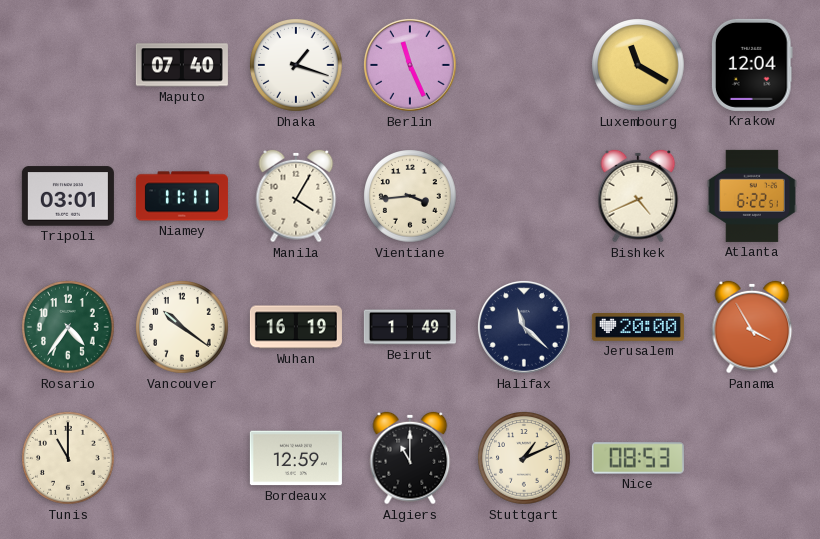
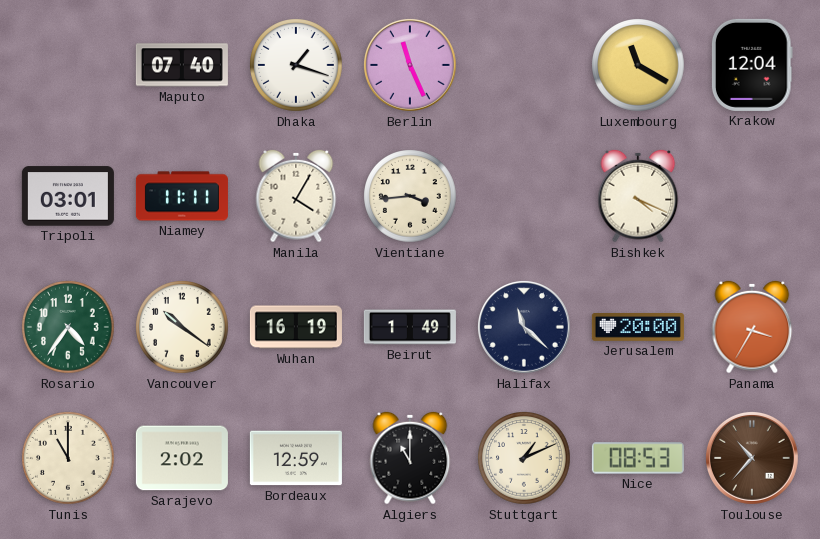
Bishkek: 4:41 -> 4:19
Atlanta: 6:22 -> none
Panama: 3:55 -> 3:35
Sarajevo: none -> 2:02
Toulouse: none -> 10:37
